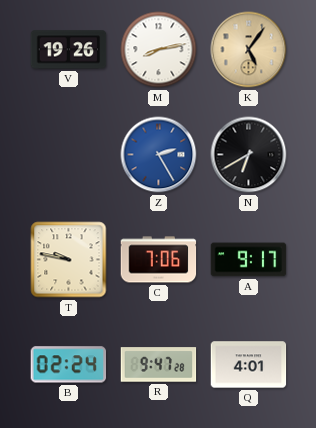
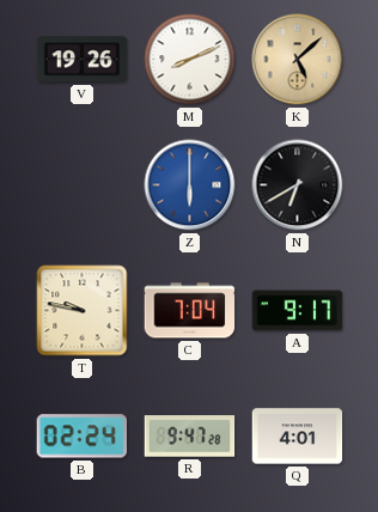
M: 8:13 -> 8:11
K: 5:06 -> 5:08
Z: 2:25 -> 6:00
C: 7:06 -> 7:04
